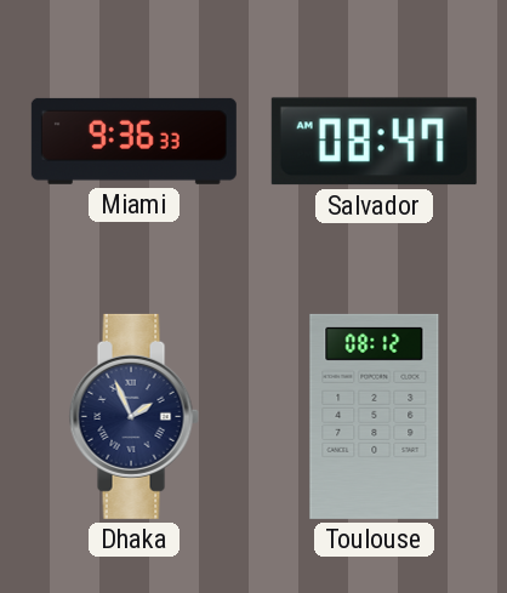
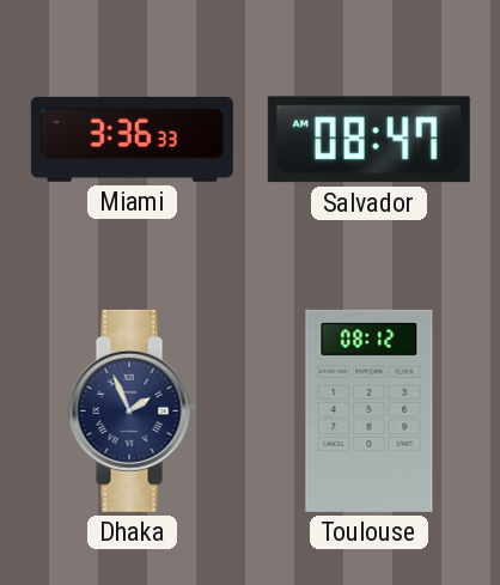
Miami: 9:36 -> 3:36
